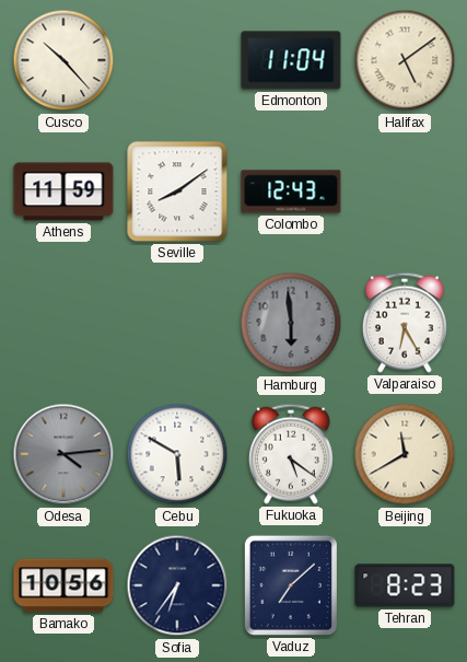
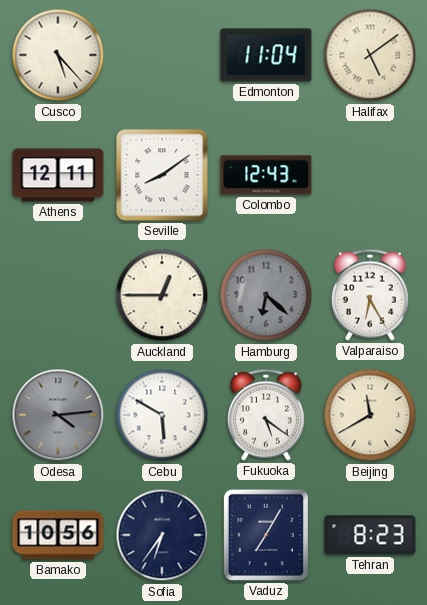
Cusco: 10:23 -> 5:23
Athens: 11:59 -> 12:11
Auckland: none -> 12:45
Hamburg: 5:59 -> 6:22
Vaduz: 7:08 -> 7:05
